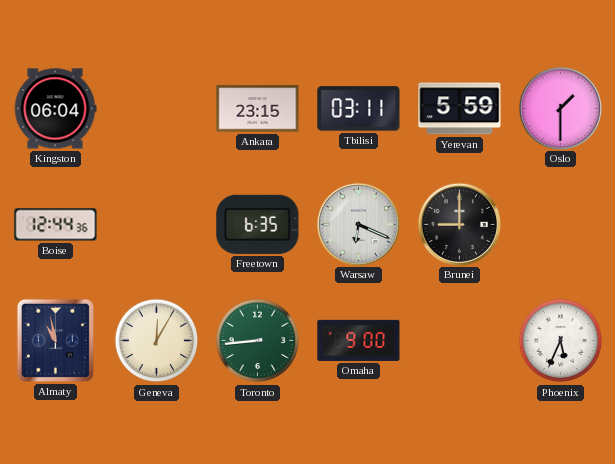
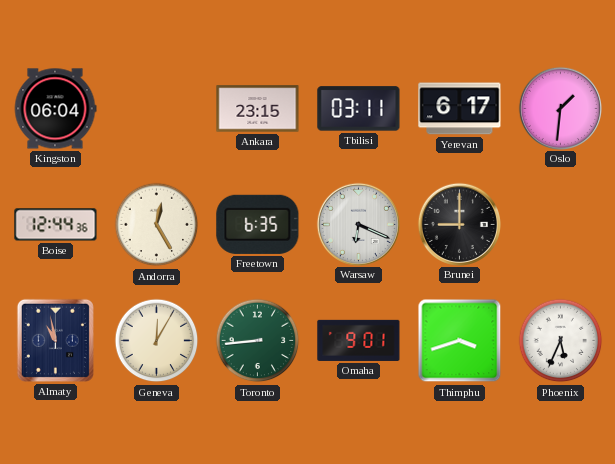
Yerevan: 5:59 -> 6:17
Oslo: 1:30 -> 1:31
Andorra: none -> 12:25
Omaha: 9:00 -> 9:01
Thimphu: none -> 3:42
